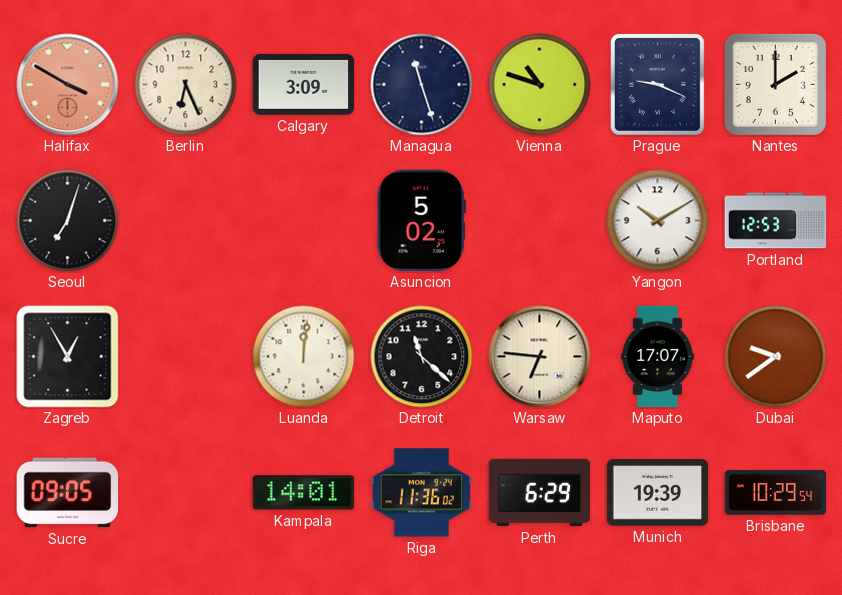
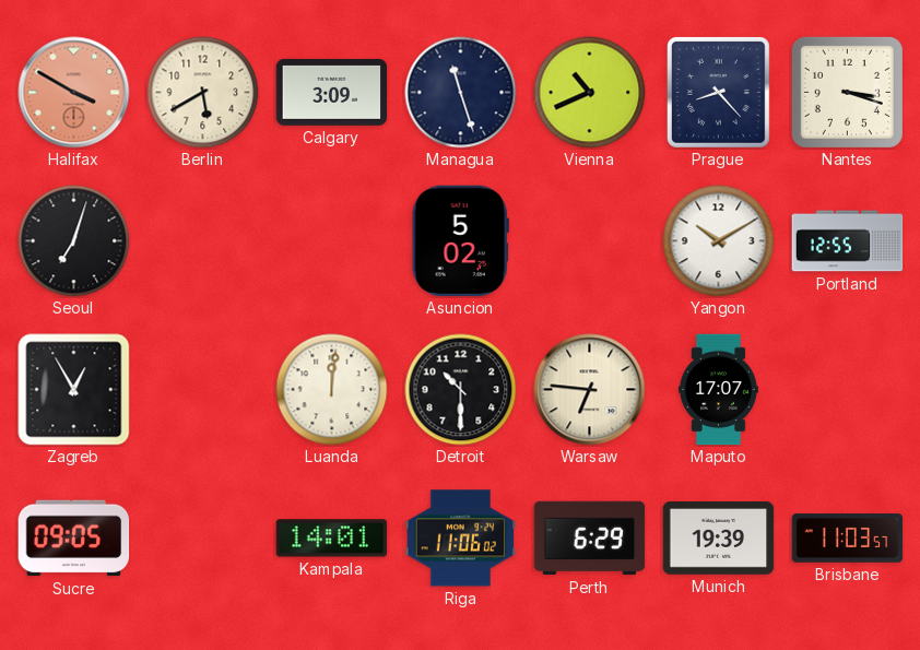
Berlin: 6:26 -> 5:40
Vienna: 10:48 -> 10:41
Prague: 9:19 -> 8:23
Nantes: 2:00 -> 3:18
Portland: 12:53 -> 12:55
Detroit: 11:22 -> 10:30
Dubai: 9:39 -> none
Riga: 11:36 -> 11:06
Brisbane: 10:29 -> 11:03
